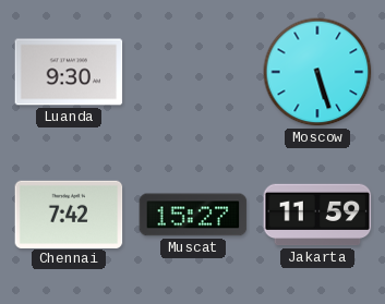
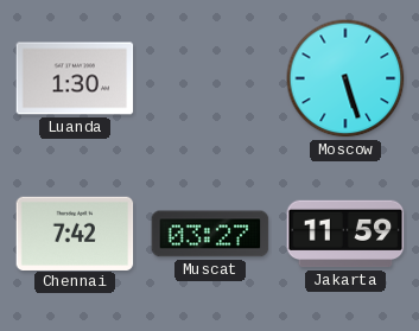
Luanda: 9:30 -> 1:30
Muscat: 15:27 -> 03:27
